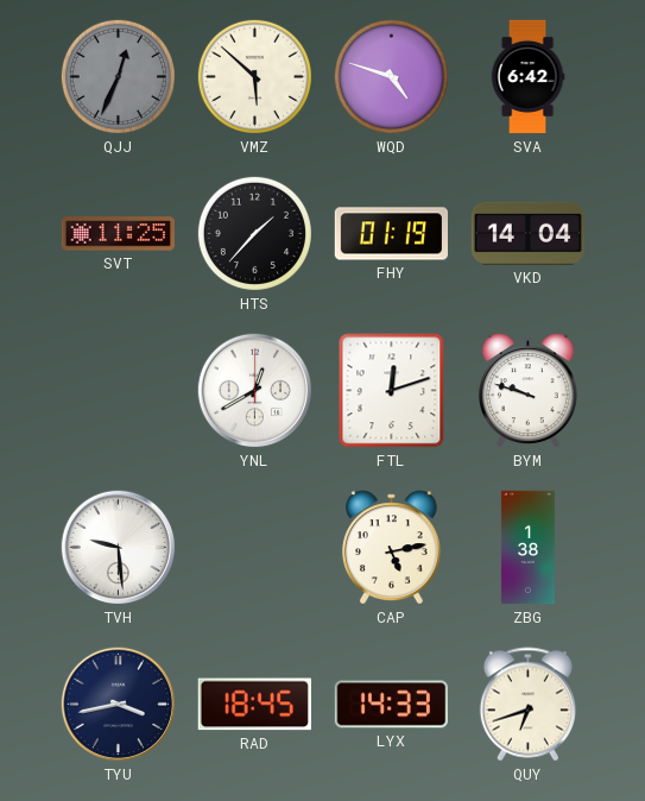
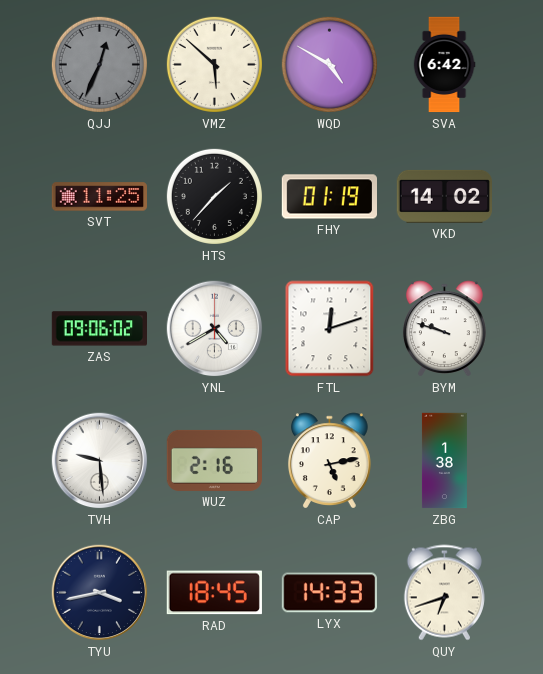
WQD: 4:48 -> 4:50
VKD: 14:04 -> 14:02
ZAS: none -> 09:06
YNL: 12:40 -> 4:40
WUZ: none -> 2:16
